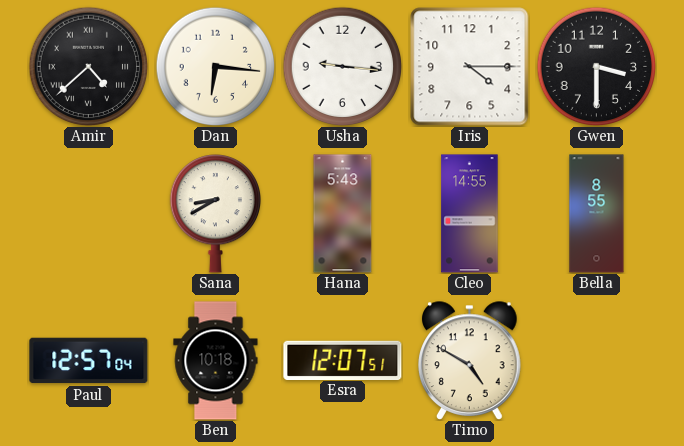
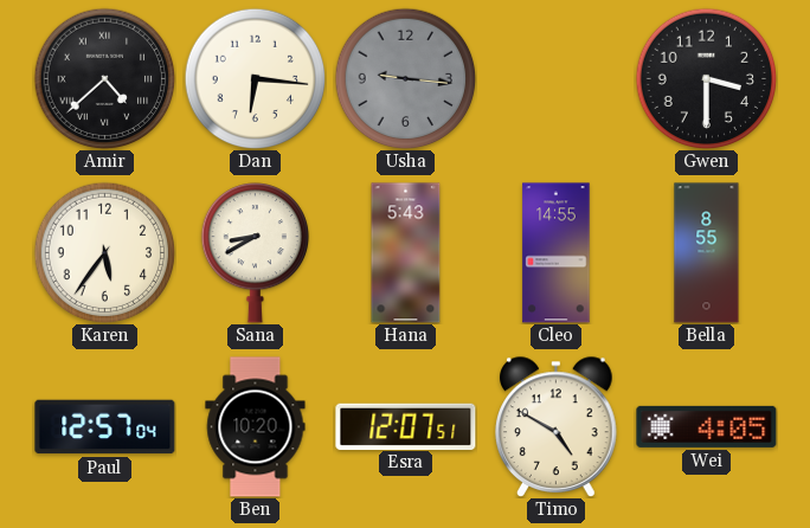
Usha dial: white -> grey
Iris: 4:15 -> none
Karen: none -> 5:36
Ben: 10:18 -> 10:20
Wei: none -> 4:05
